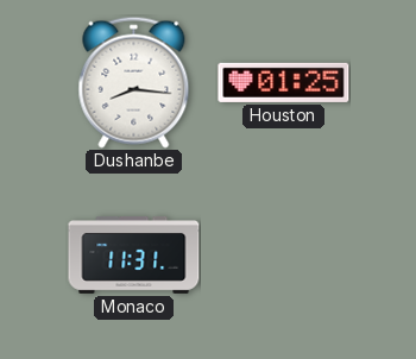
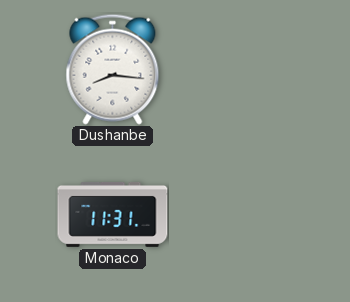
Houston: 01:25 -> none
